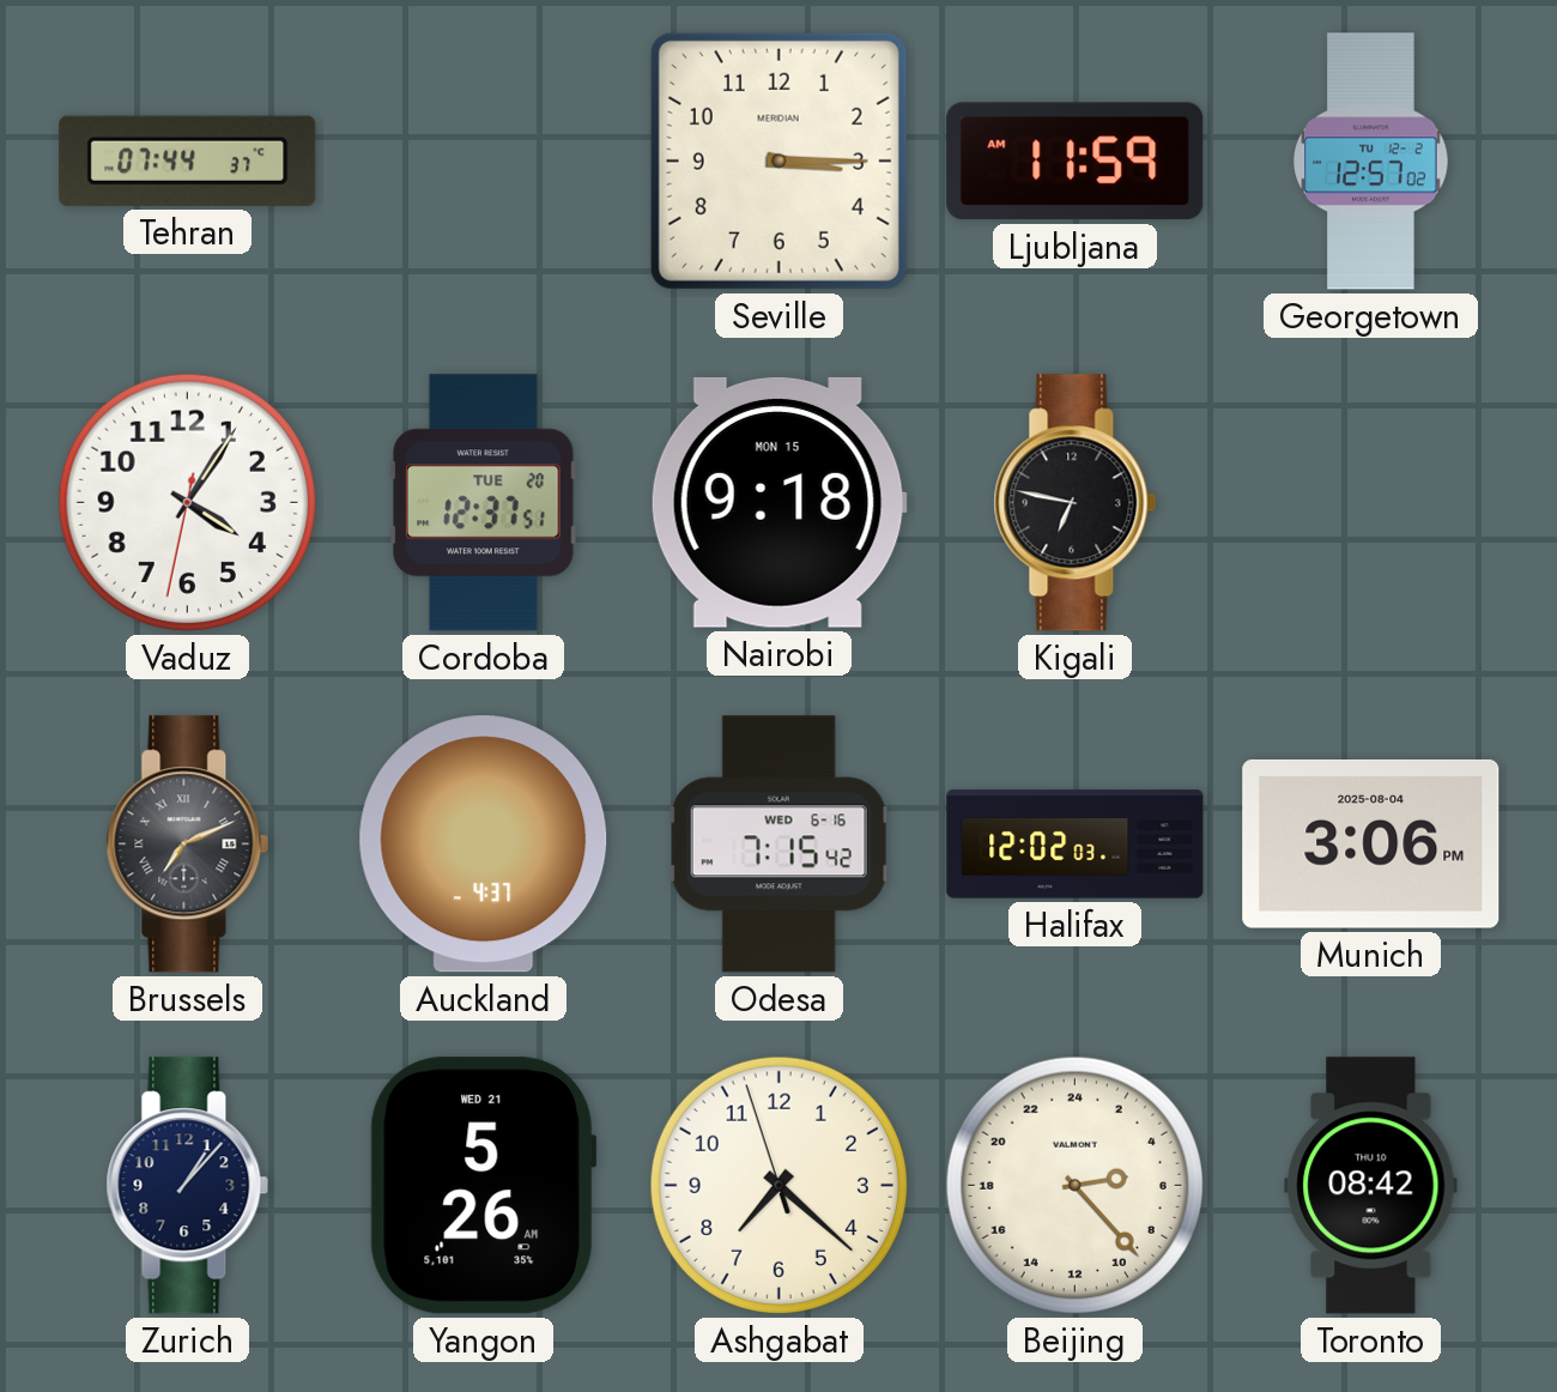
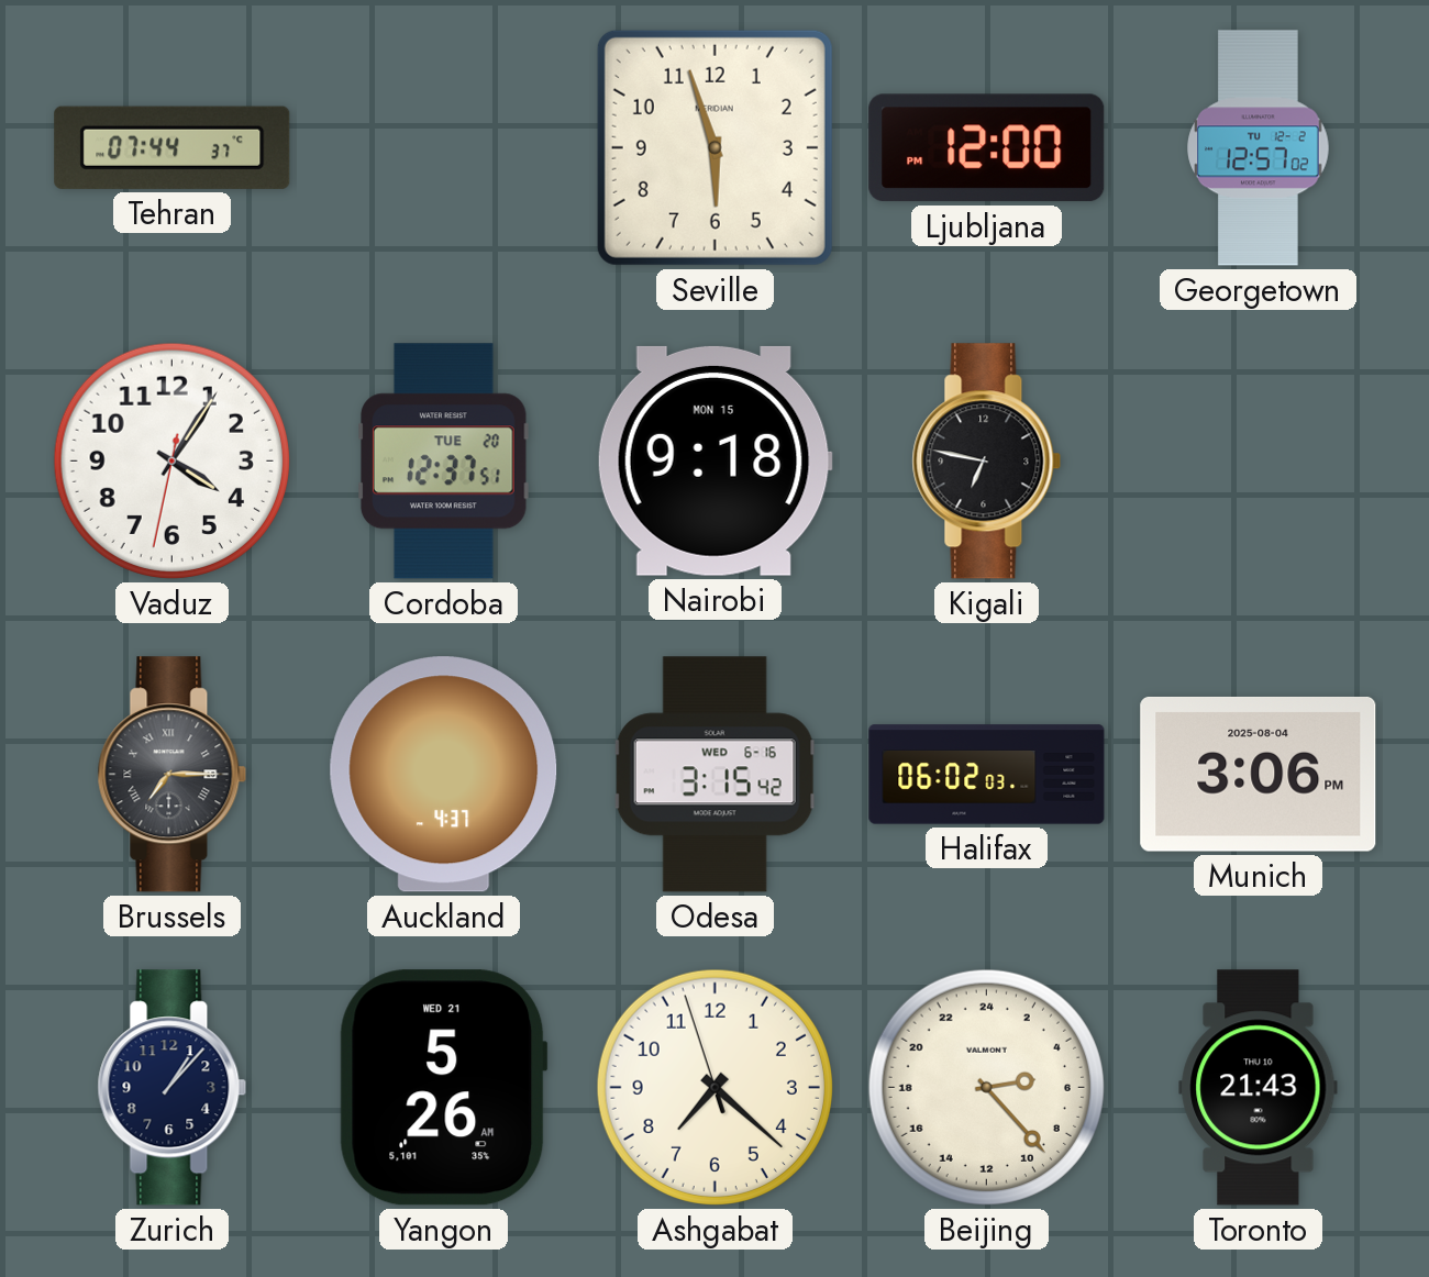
Seville: 3:15 -> 5:57
Ljubljana: 11:59 -> 12:00
Brussels: 7:11 -> 7:15
Odesa: 7:15 -> 3:15
Halifax: 12:02 -> 06:02
Toronto: 08:42 -> 21:43
